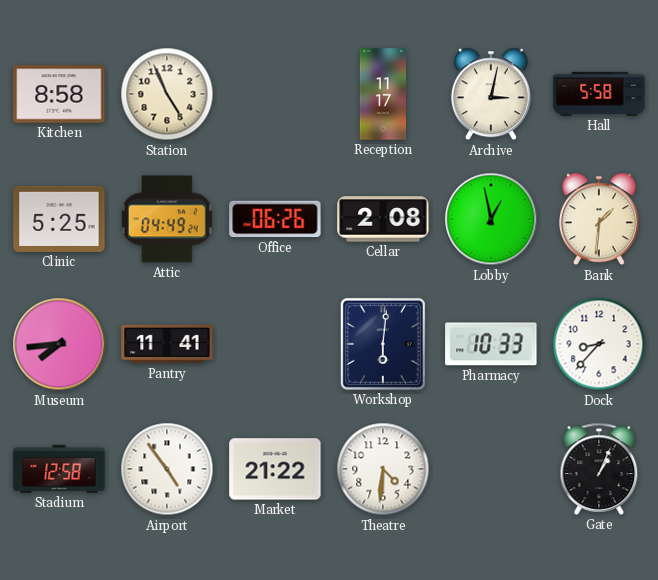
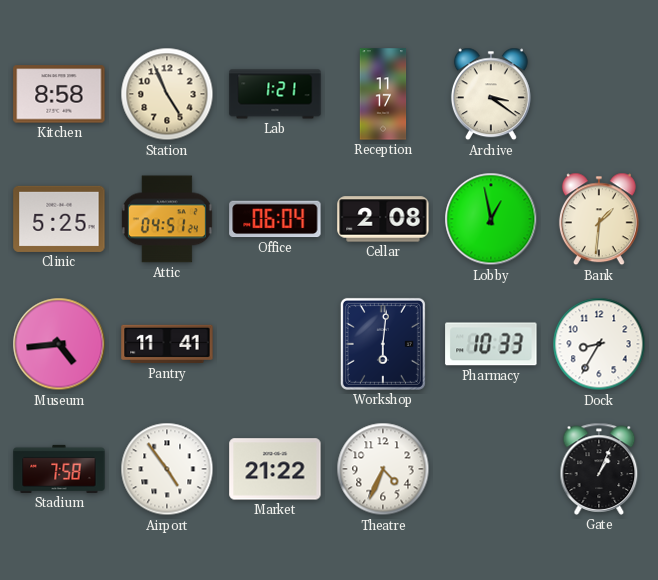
Lab: none -> 1:21
Archive: 3:02 -> 3:21
Hall: 5:58 -> none
Attic: 04:49 -> 04:51
Office: 06:26 -> 06:04
Museum: 7:44 -> 4:44
Dock: 8:37 -> 8:35
Stadium: 12:58 -> 7:58
Theatre: 4:31 -> 4:34
